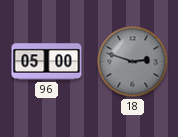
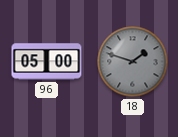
18: 2:48 -> 1:48
